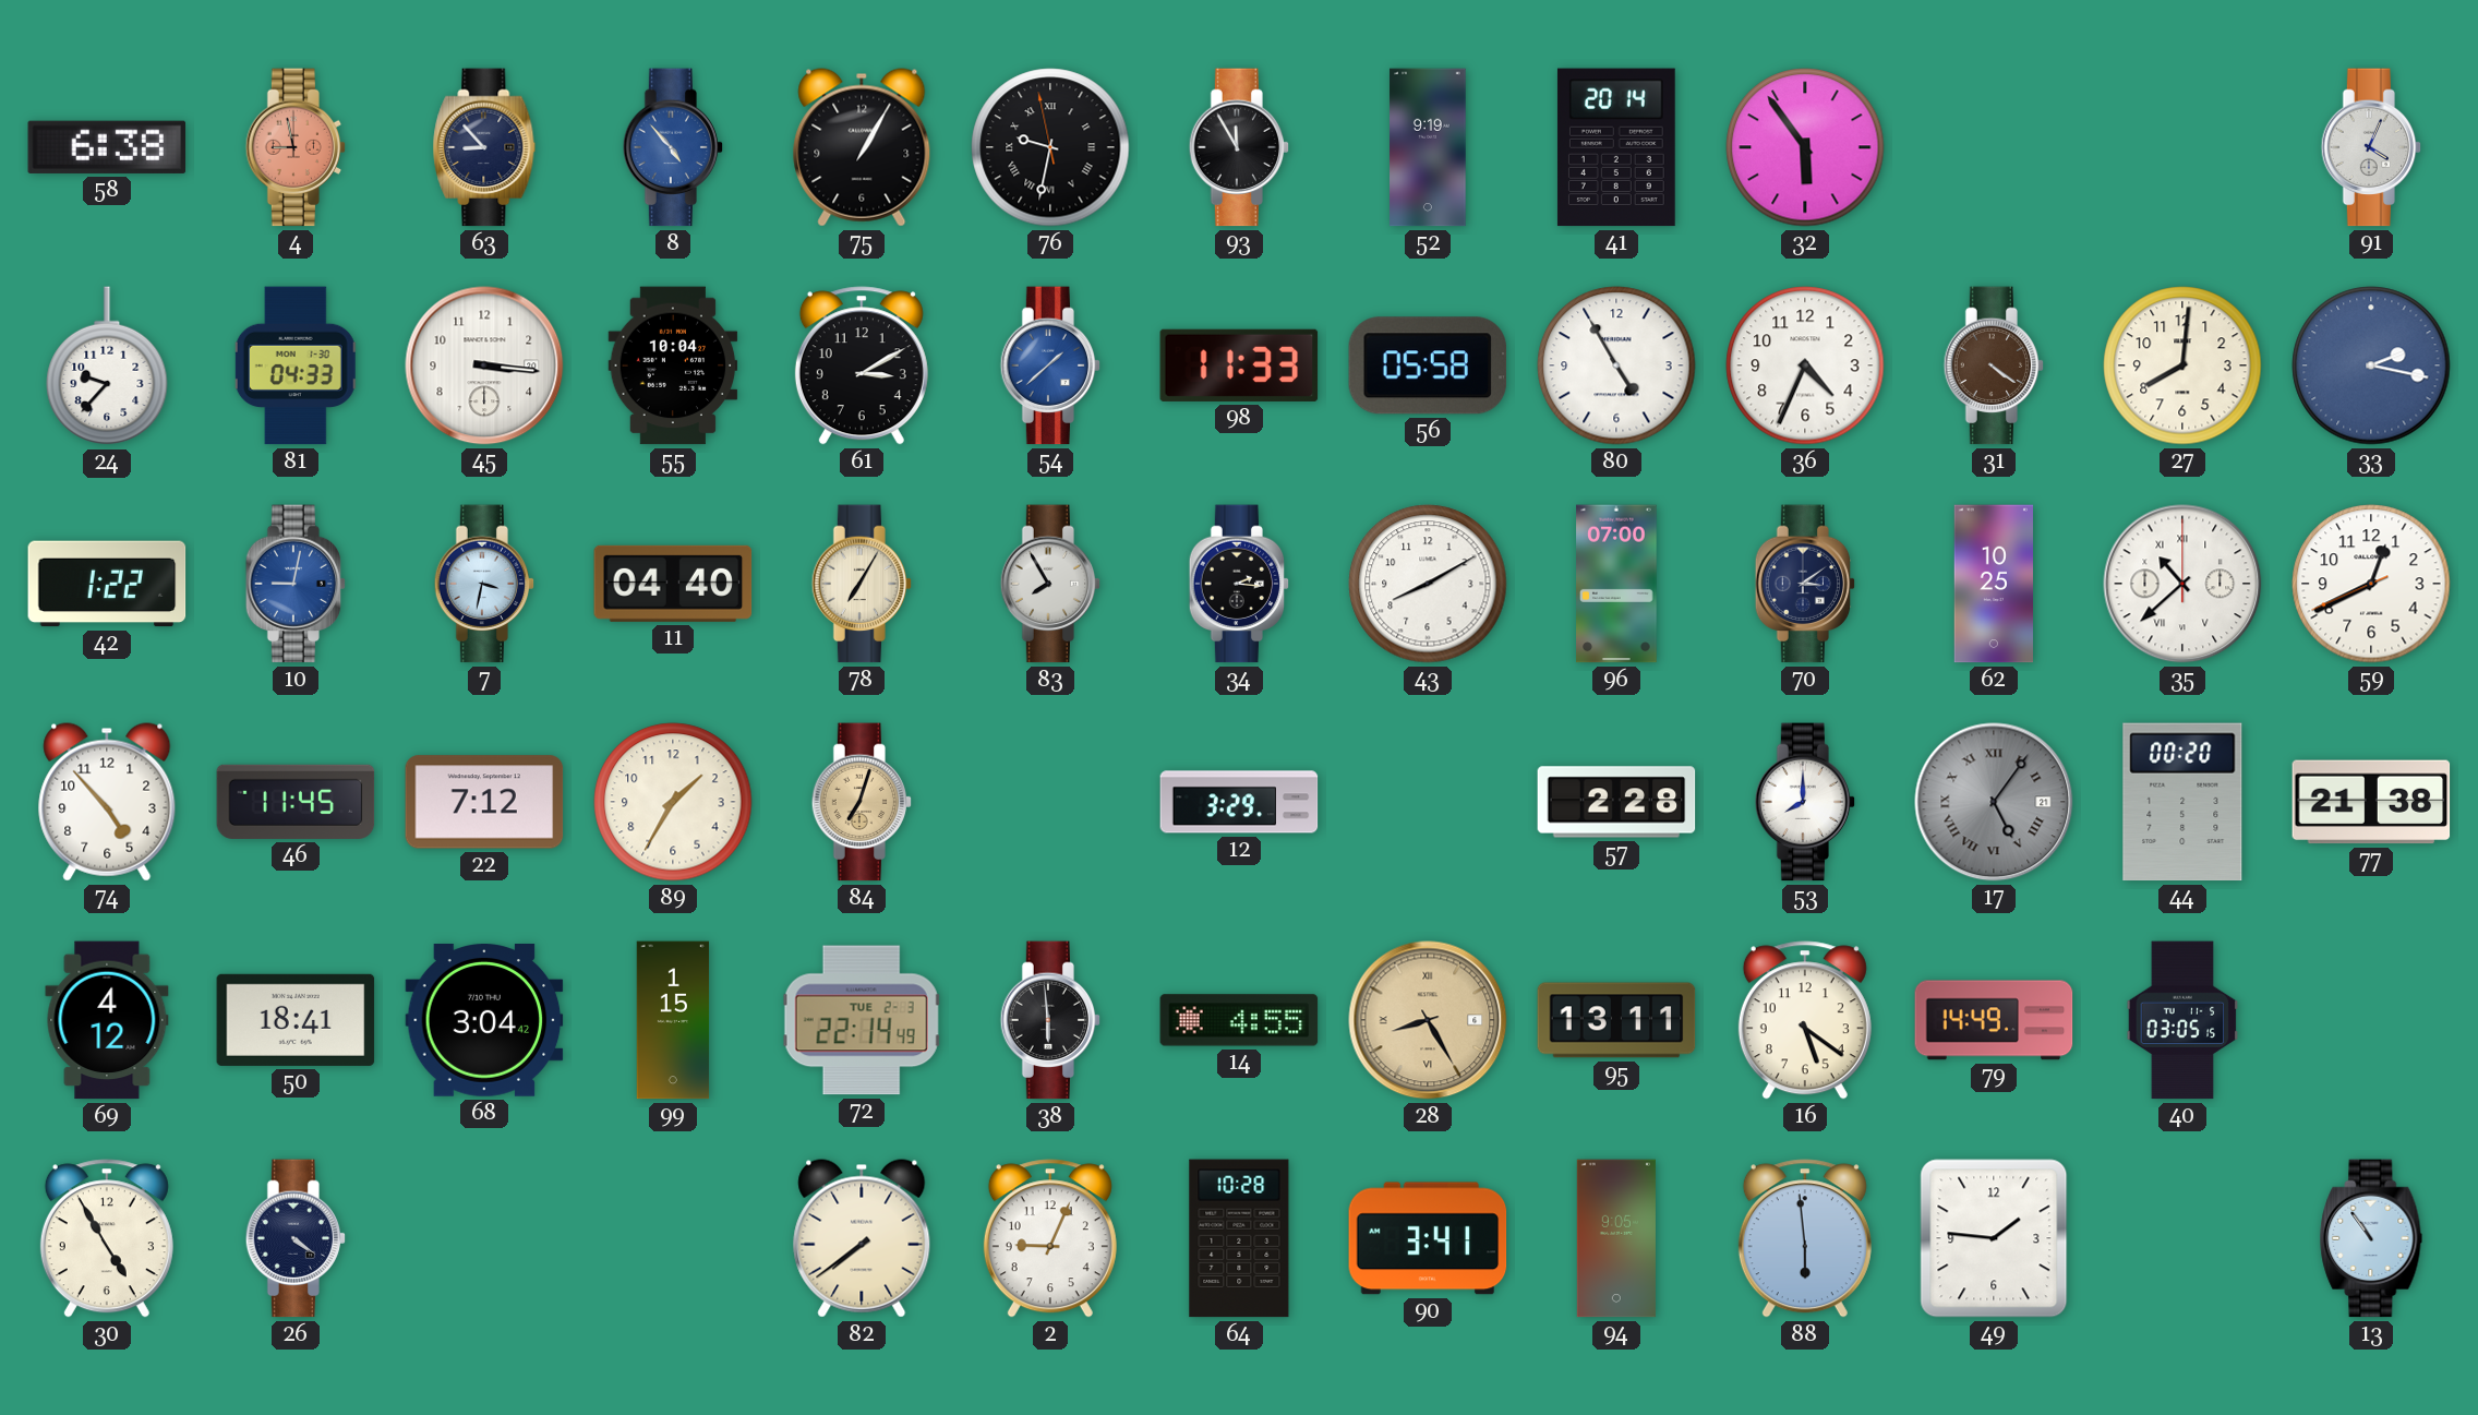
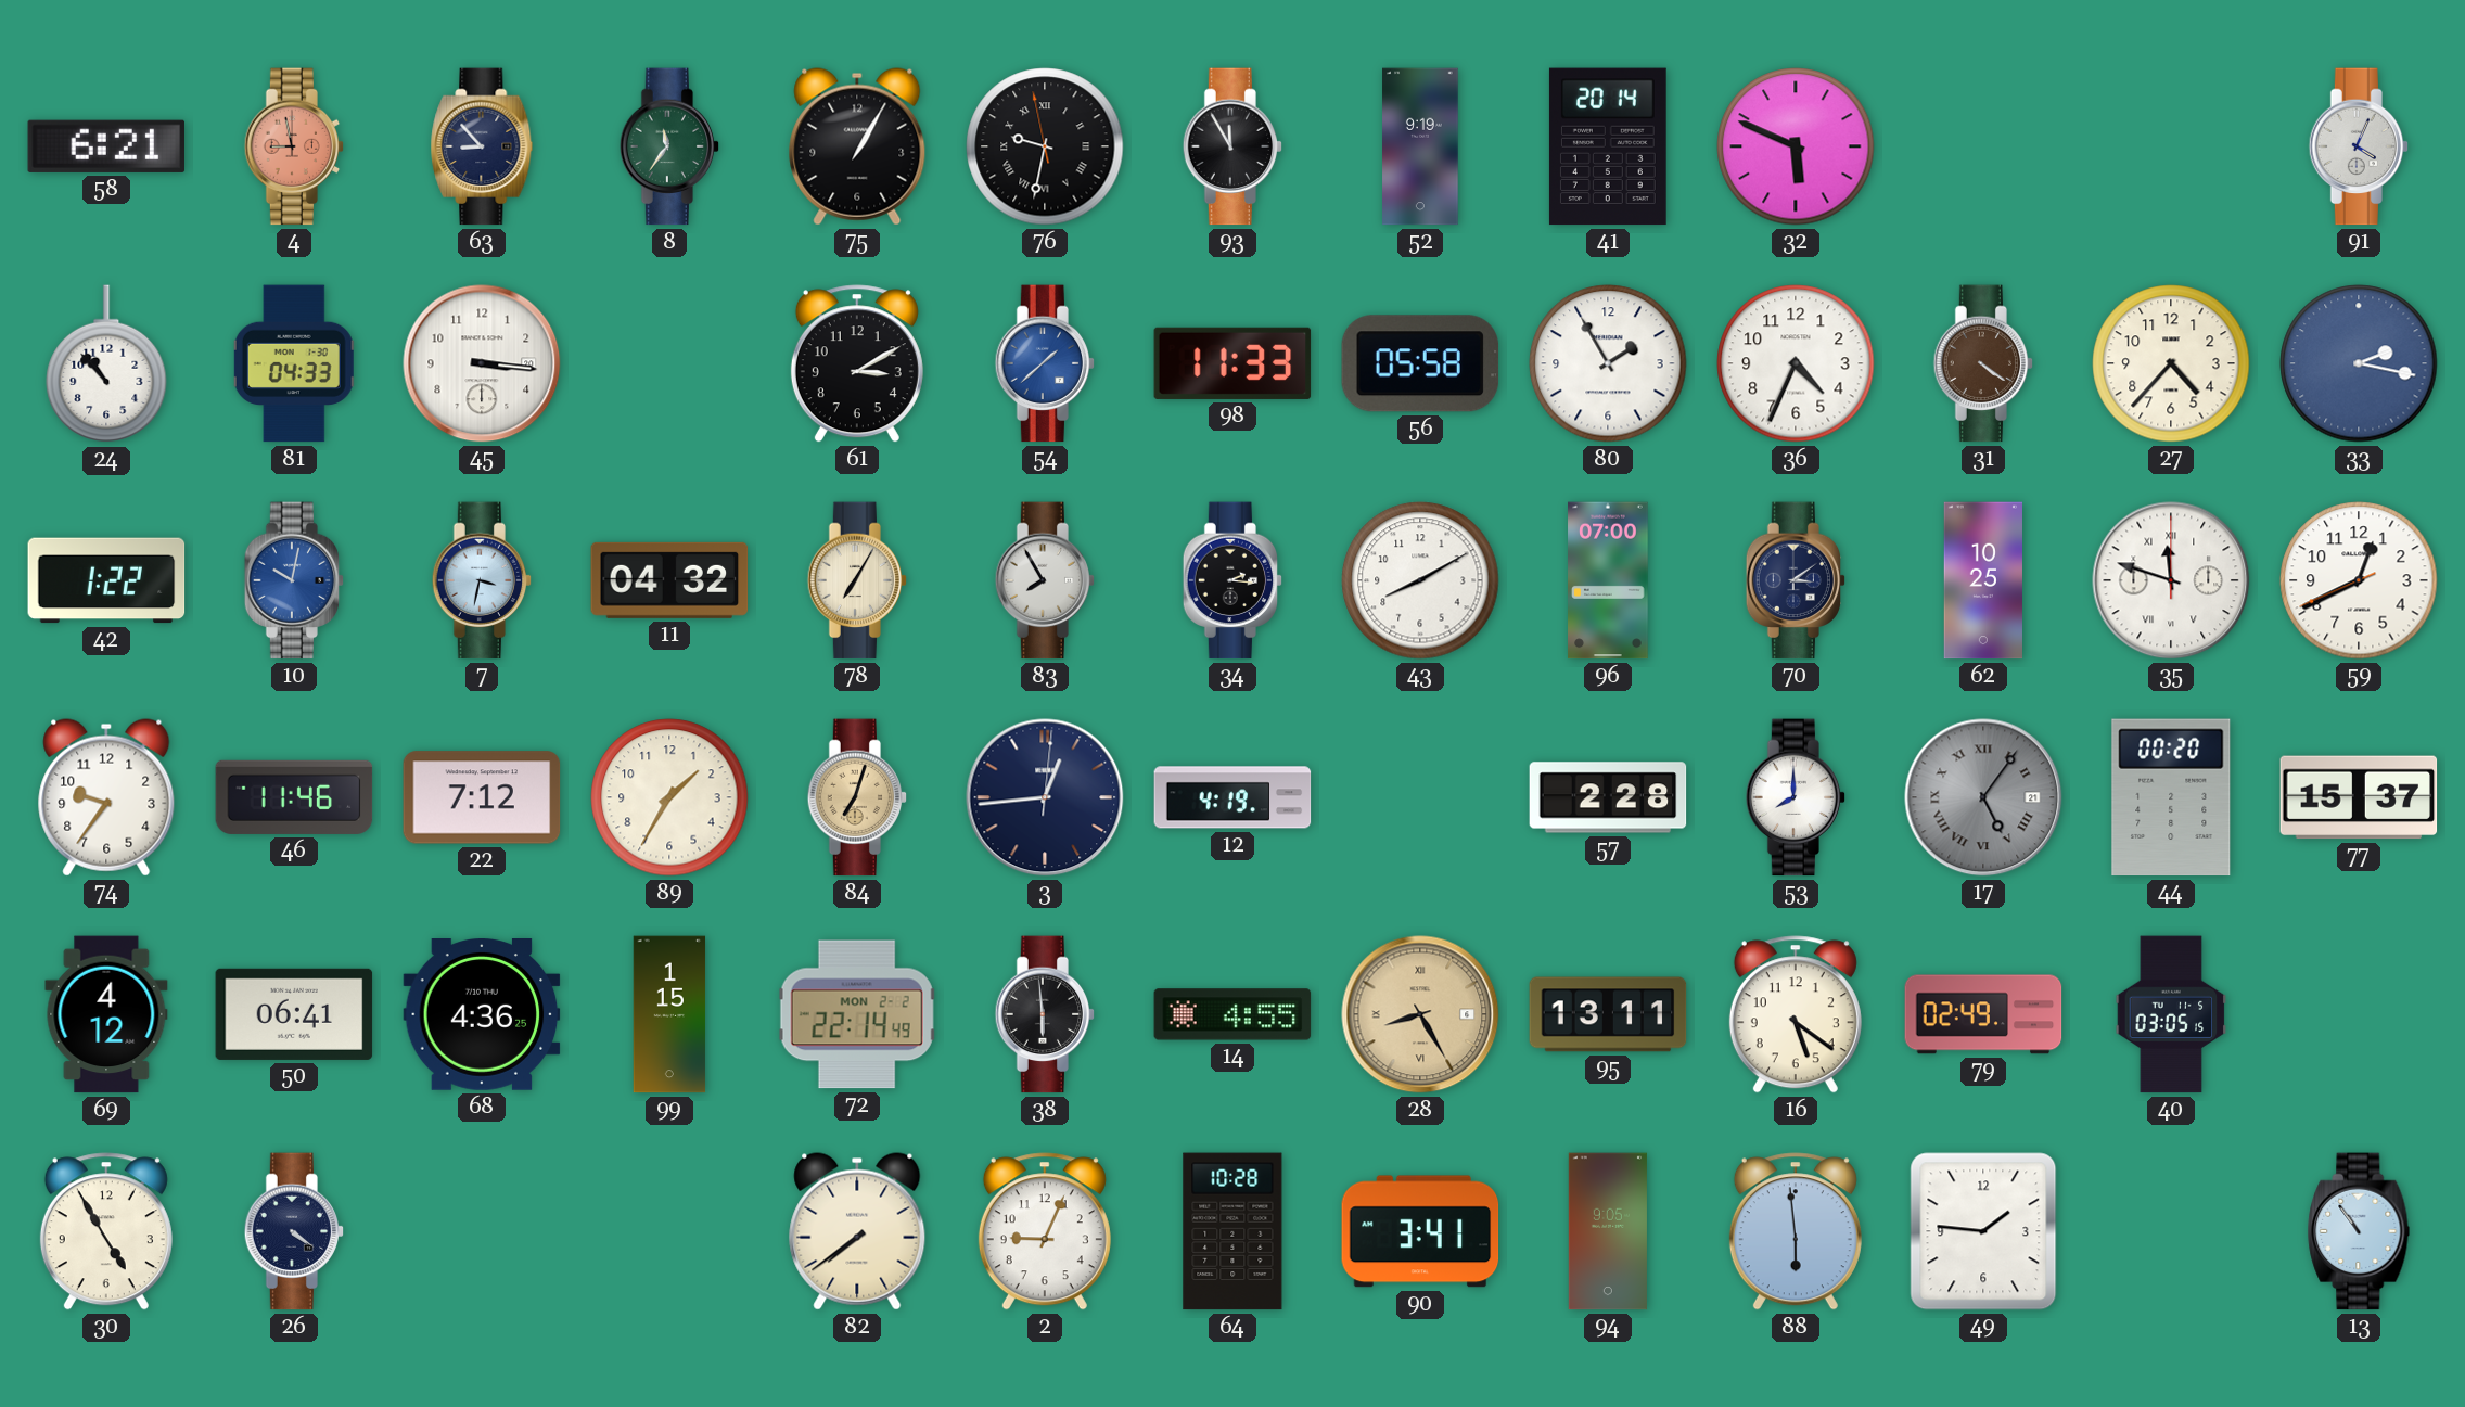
58: 6:38 -> 6:21
8: 4:53 -> 11:36
8 dial: blue -> green
32: 5:54 -> 5:49
24: 9:37 -> 10:53
55: 10:04 -> none
80: 4:55 -> 1:55
27: 8:01 -> 4:37
10: 9:02 -> 10:02
11: 04:40 -> 04:32
35: 10:38 -> 11:48
74: 4:53 -> 9:36
46: 11:45 -> 11:46
3: none -> 12:44
12: 3:29 -> 4:19
77: 21:38 -> 15:37
50: 18:41 -> 06:41
68: 3:04 -> 4:36
72 date: TUE 2-3 -> MON 2-2
79: 14:49 -> 02:49
